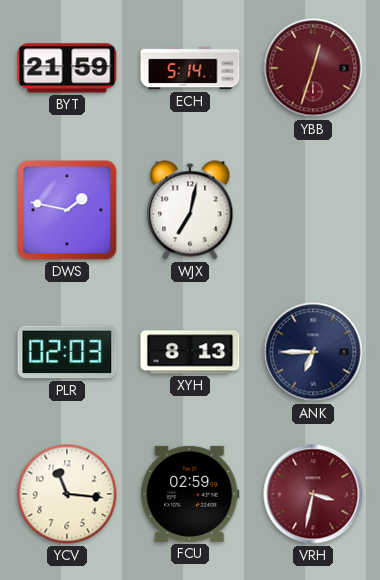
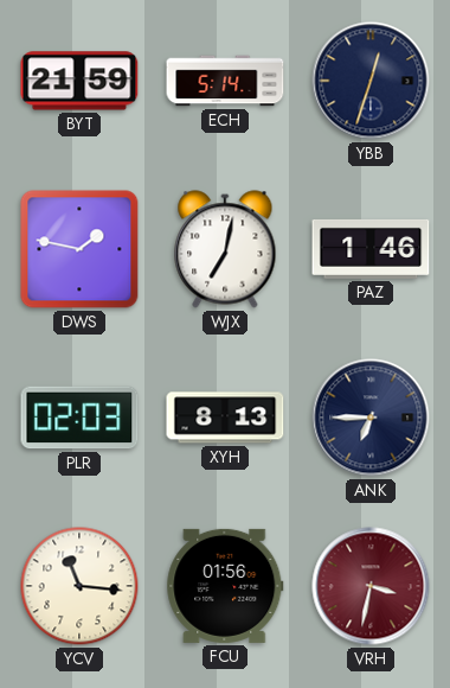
YBB dial: burgundy -> navy
PAZ: none -> 1:46
FCU: 02:59 -> 01:56
